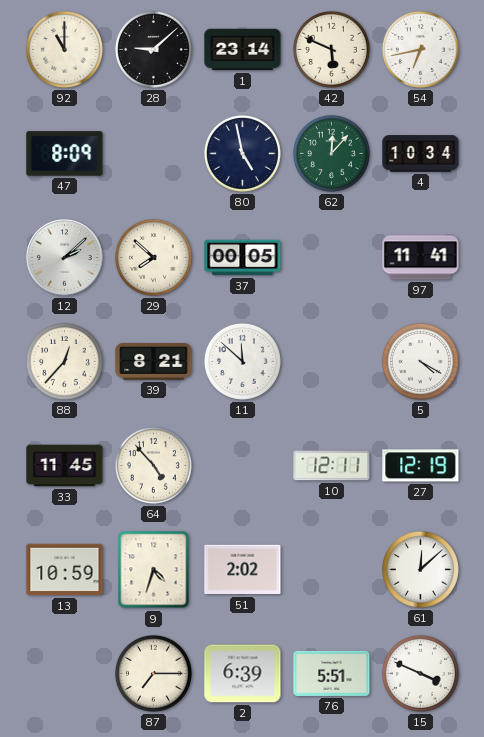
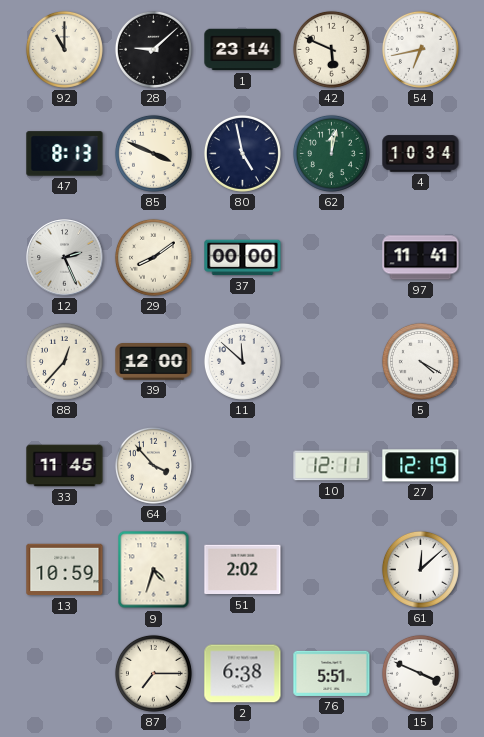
47: 8:09 -> 8:13
85: none -> 3:49
62: 12:07 -> 12:02
12: 2:08 -> 2:26
29: 7:52 -> 8:09
37: 00:05 -> 00:00
39: 8:21 -> 12:00
64: 4:53 -> 3:53
2: 6:39 -> 6:38
